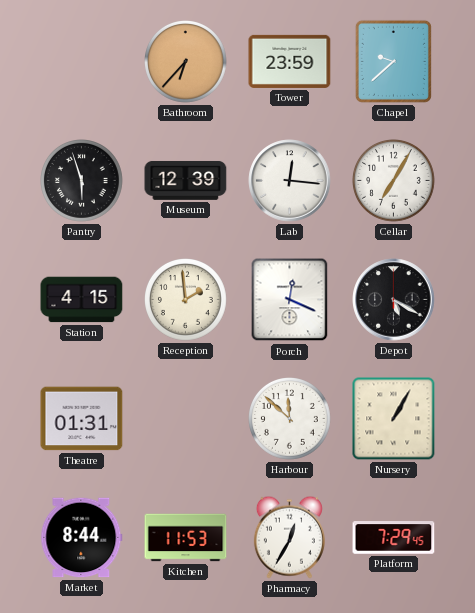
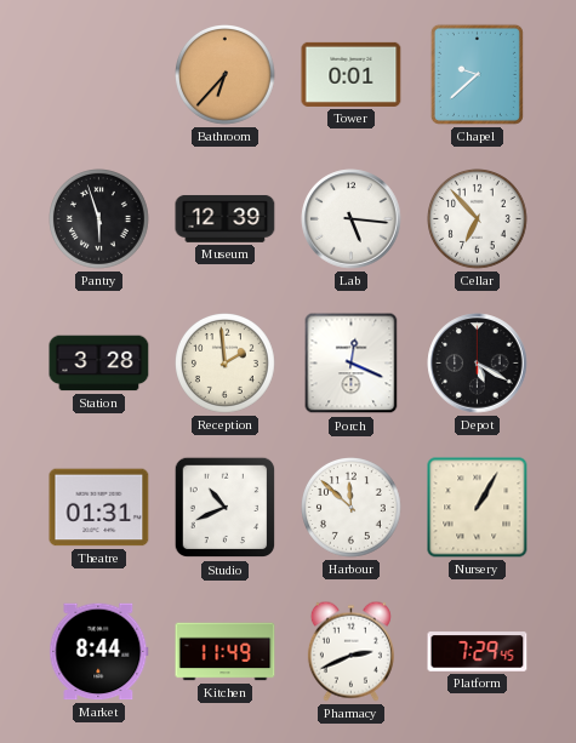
Tower: 23:59 -> 0:01
Lab: 12:16 -> 5:16
Cellar: 7:05 -> 6:53
Station: 4:15 -> 3:28
Studio: none -> 10:41
Kitchen: 11:53 -> 11:49
Pharmacy: 12:35 -> 2:41
